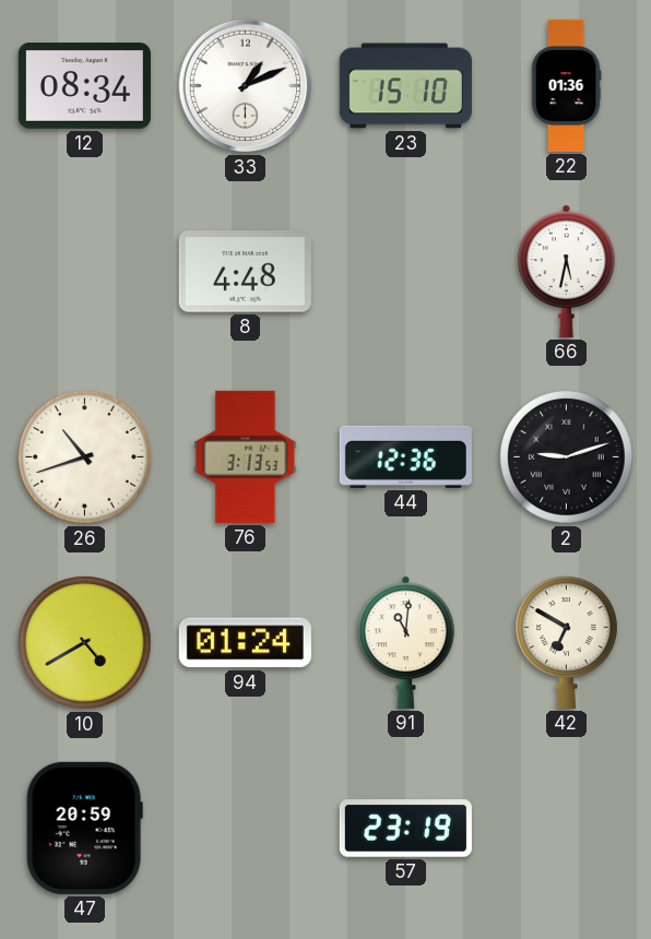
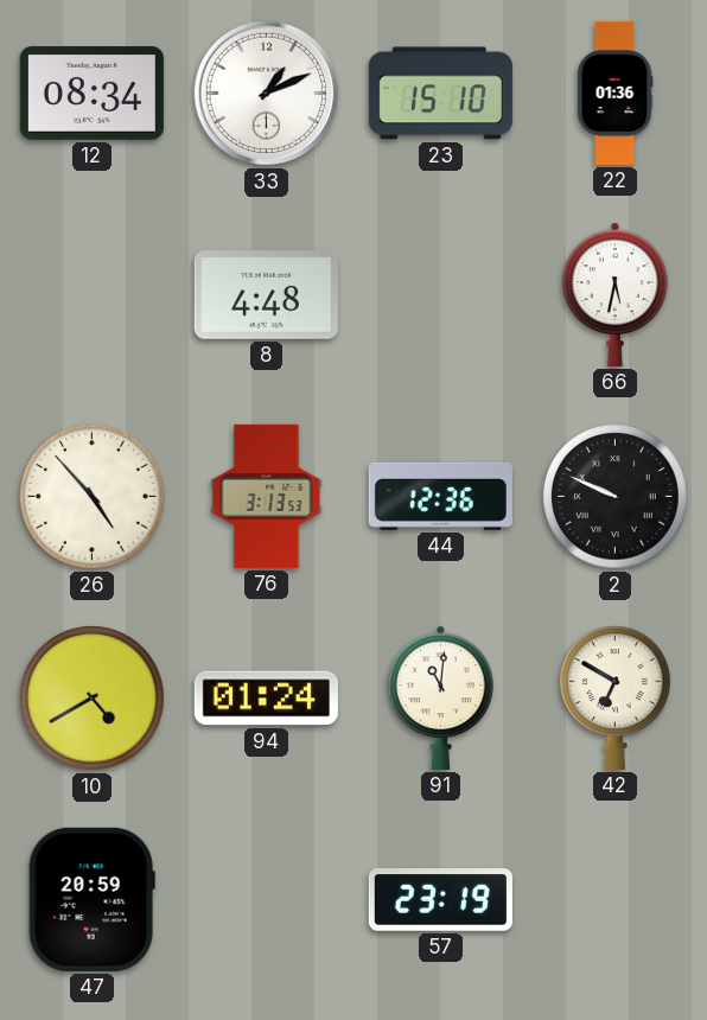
26: 10:42 -> 4:53
2: 9:12 -> 9:49
